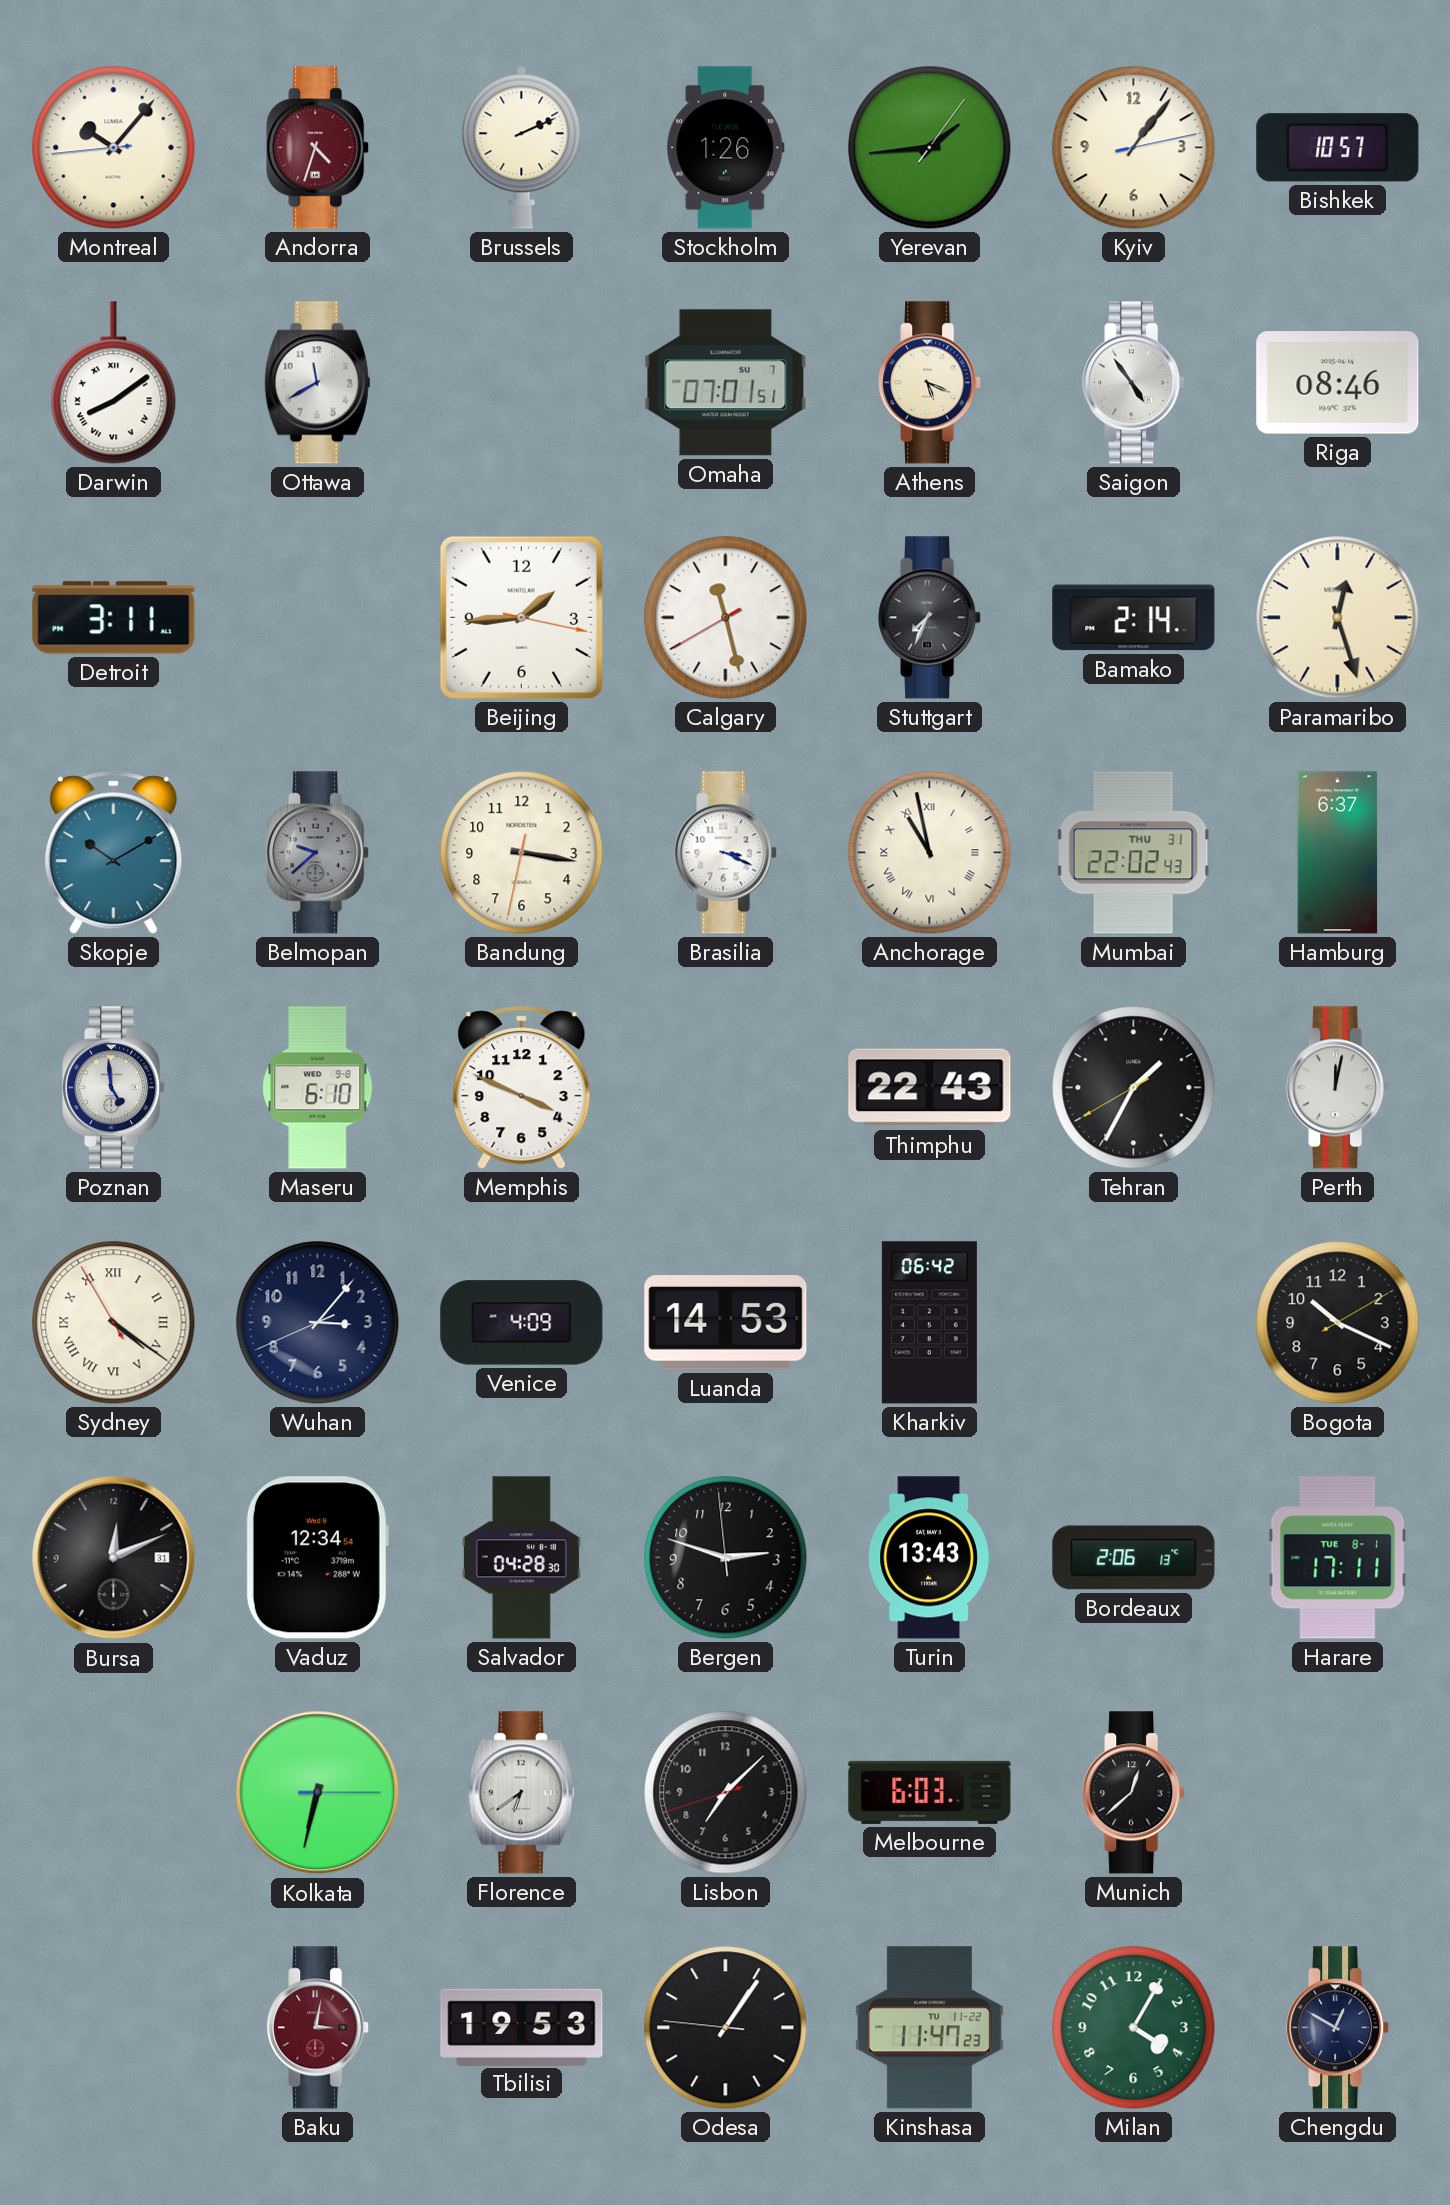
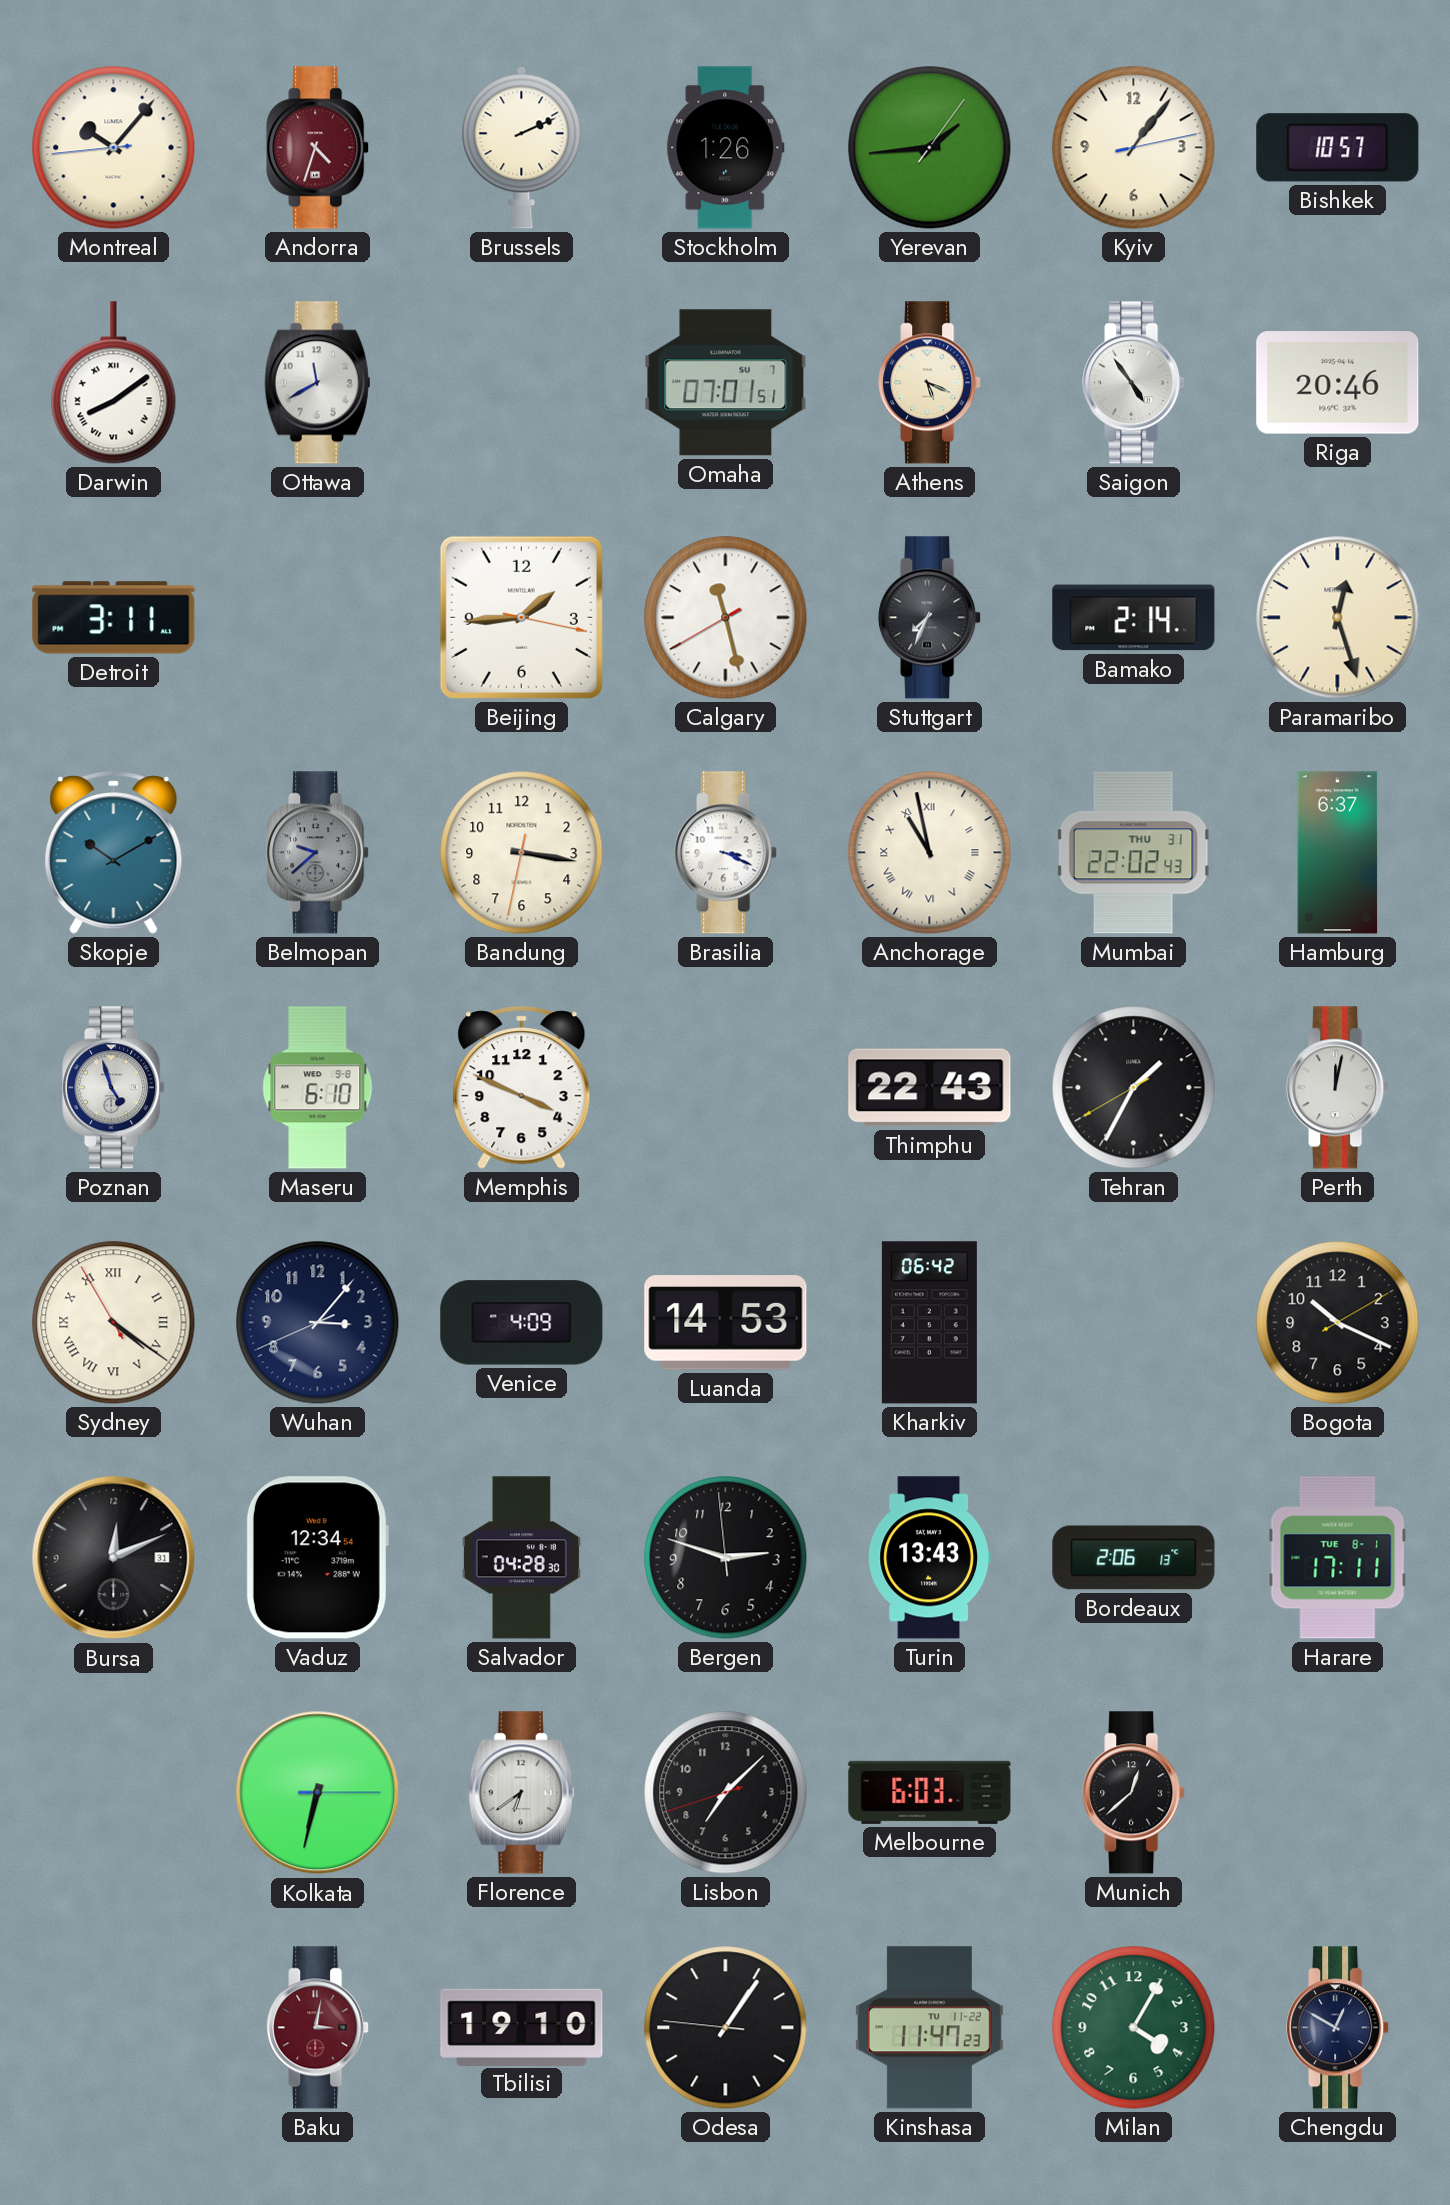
Riga: 08:46 -> 20:46
Poznan: 4:59 -> 4:57
Tbilisi: 19:53 -> 19:10
